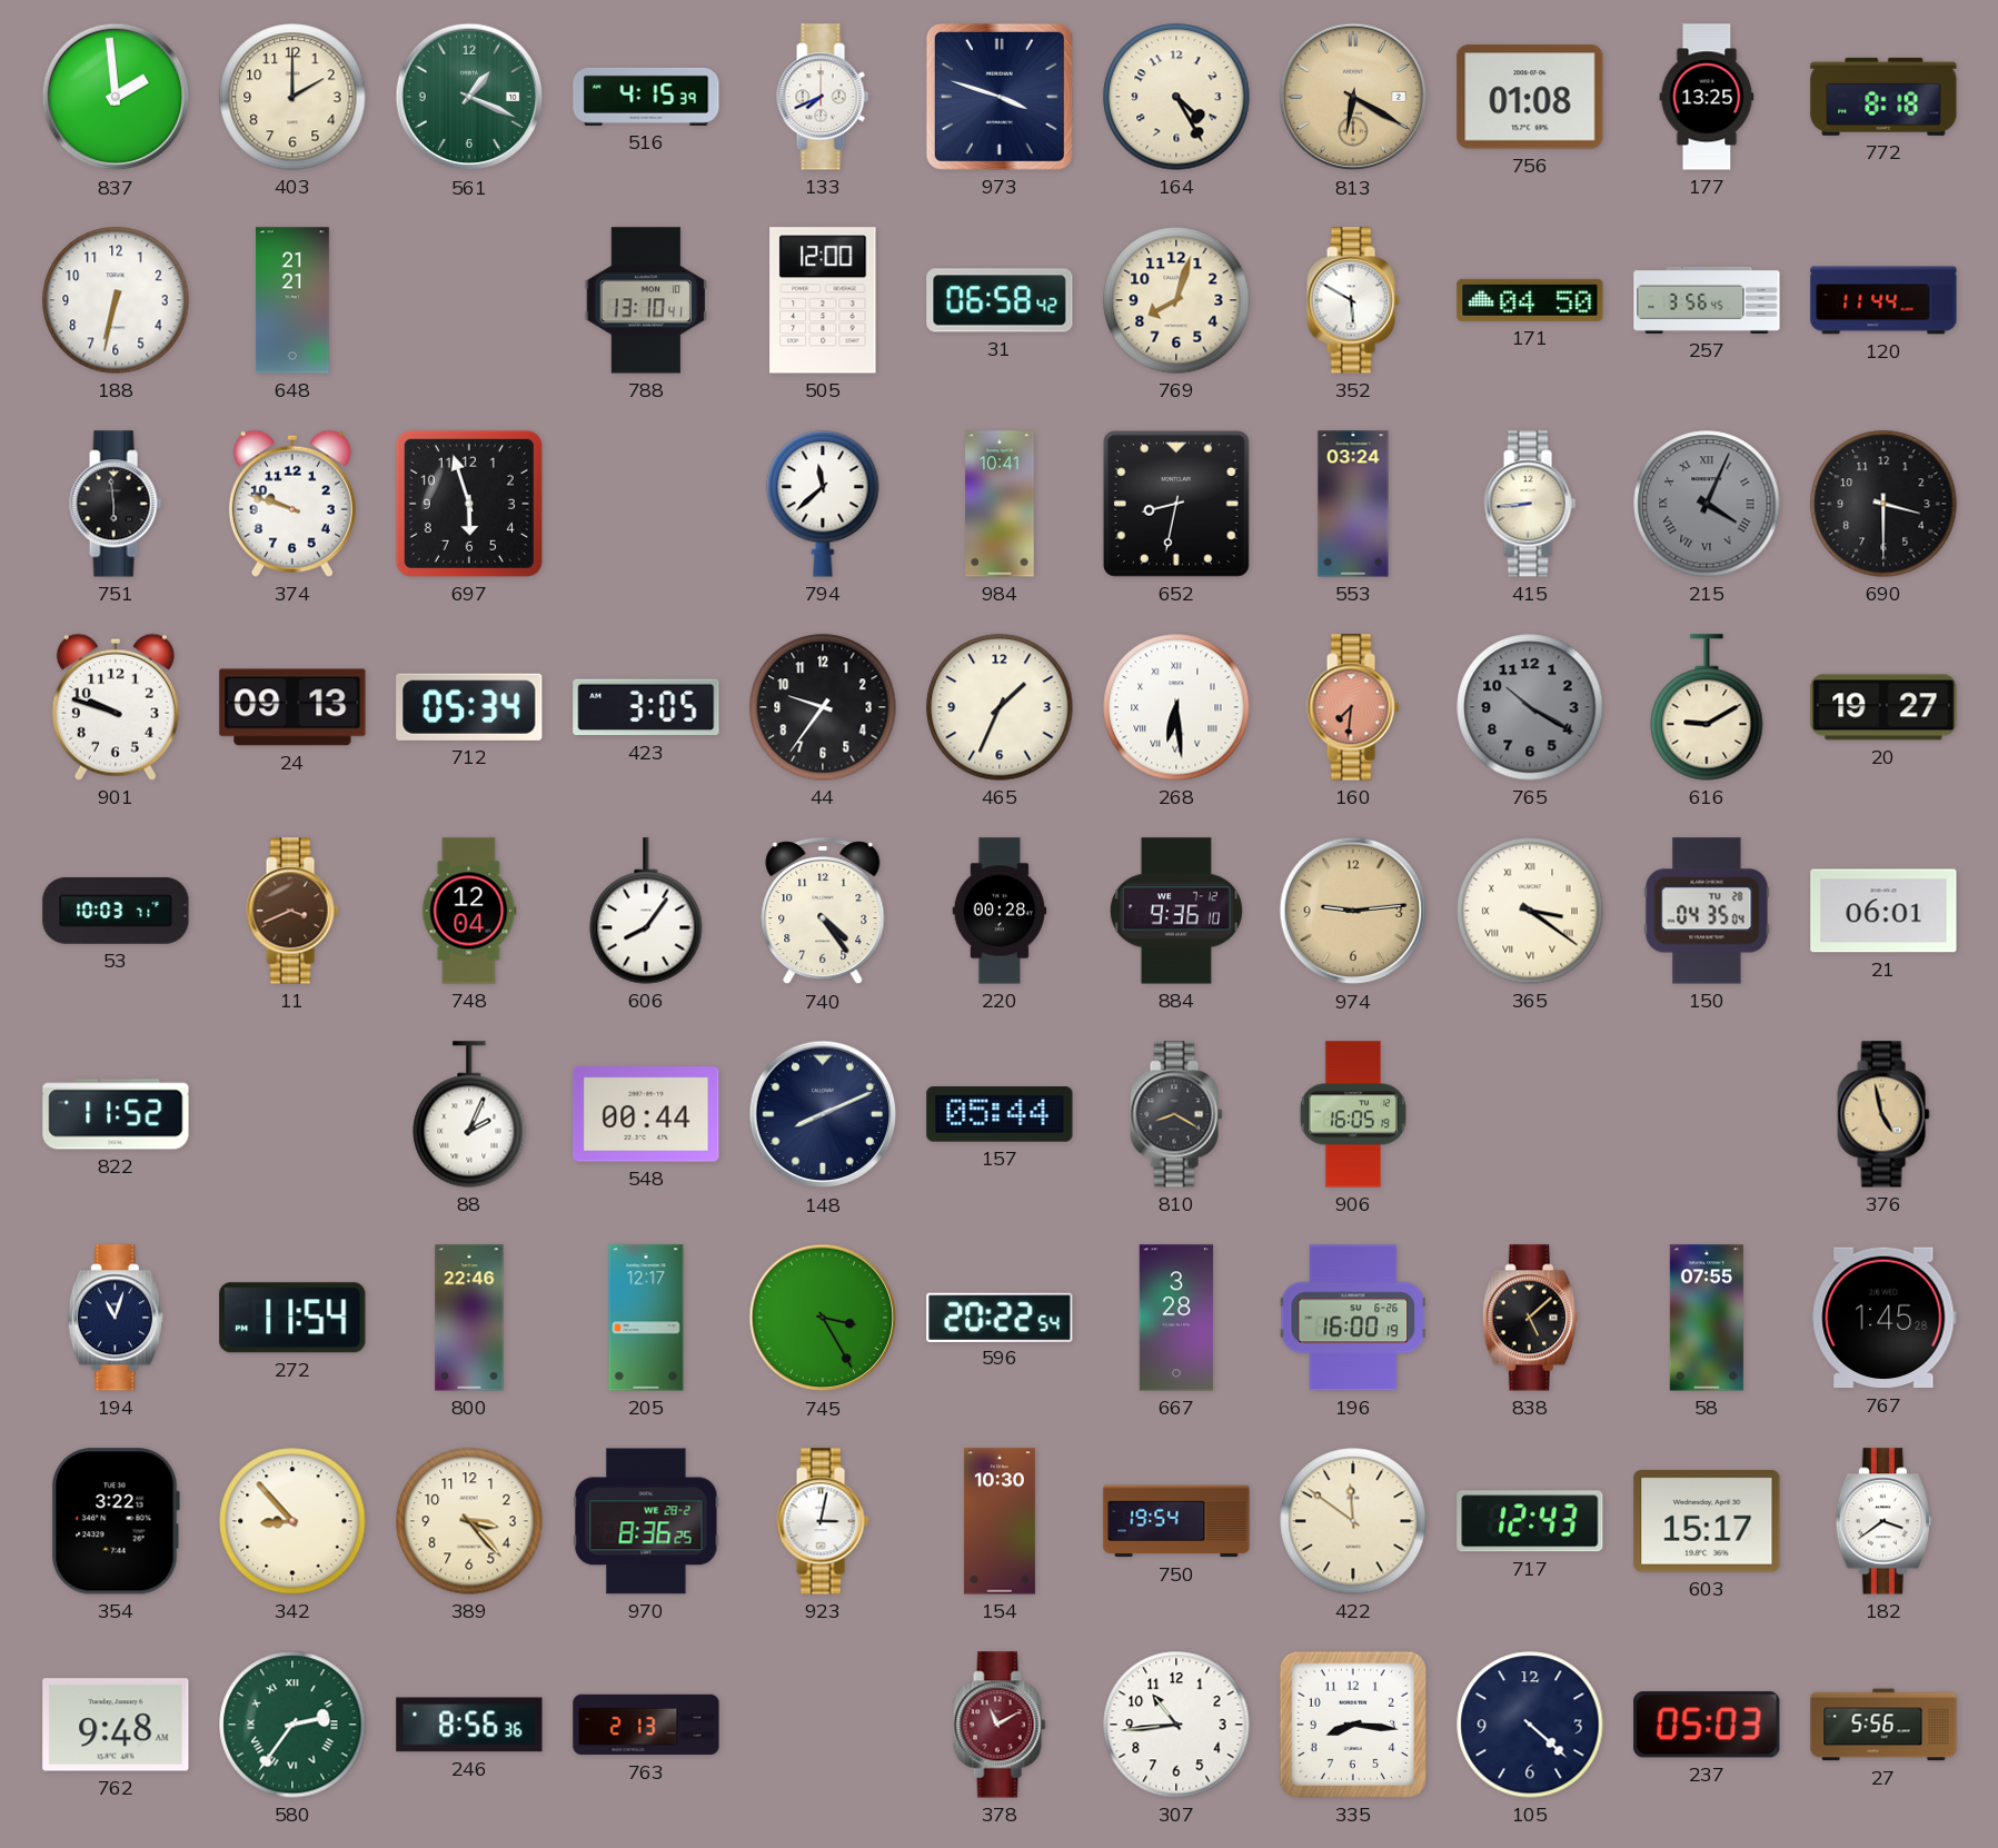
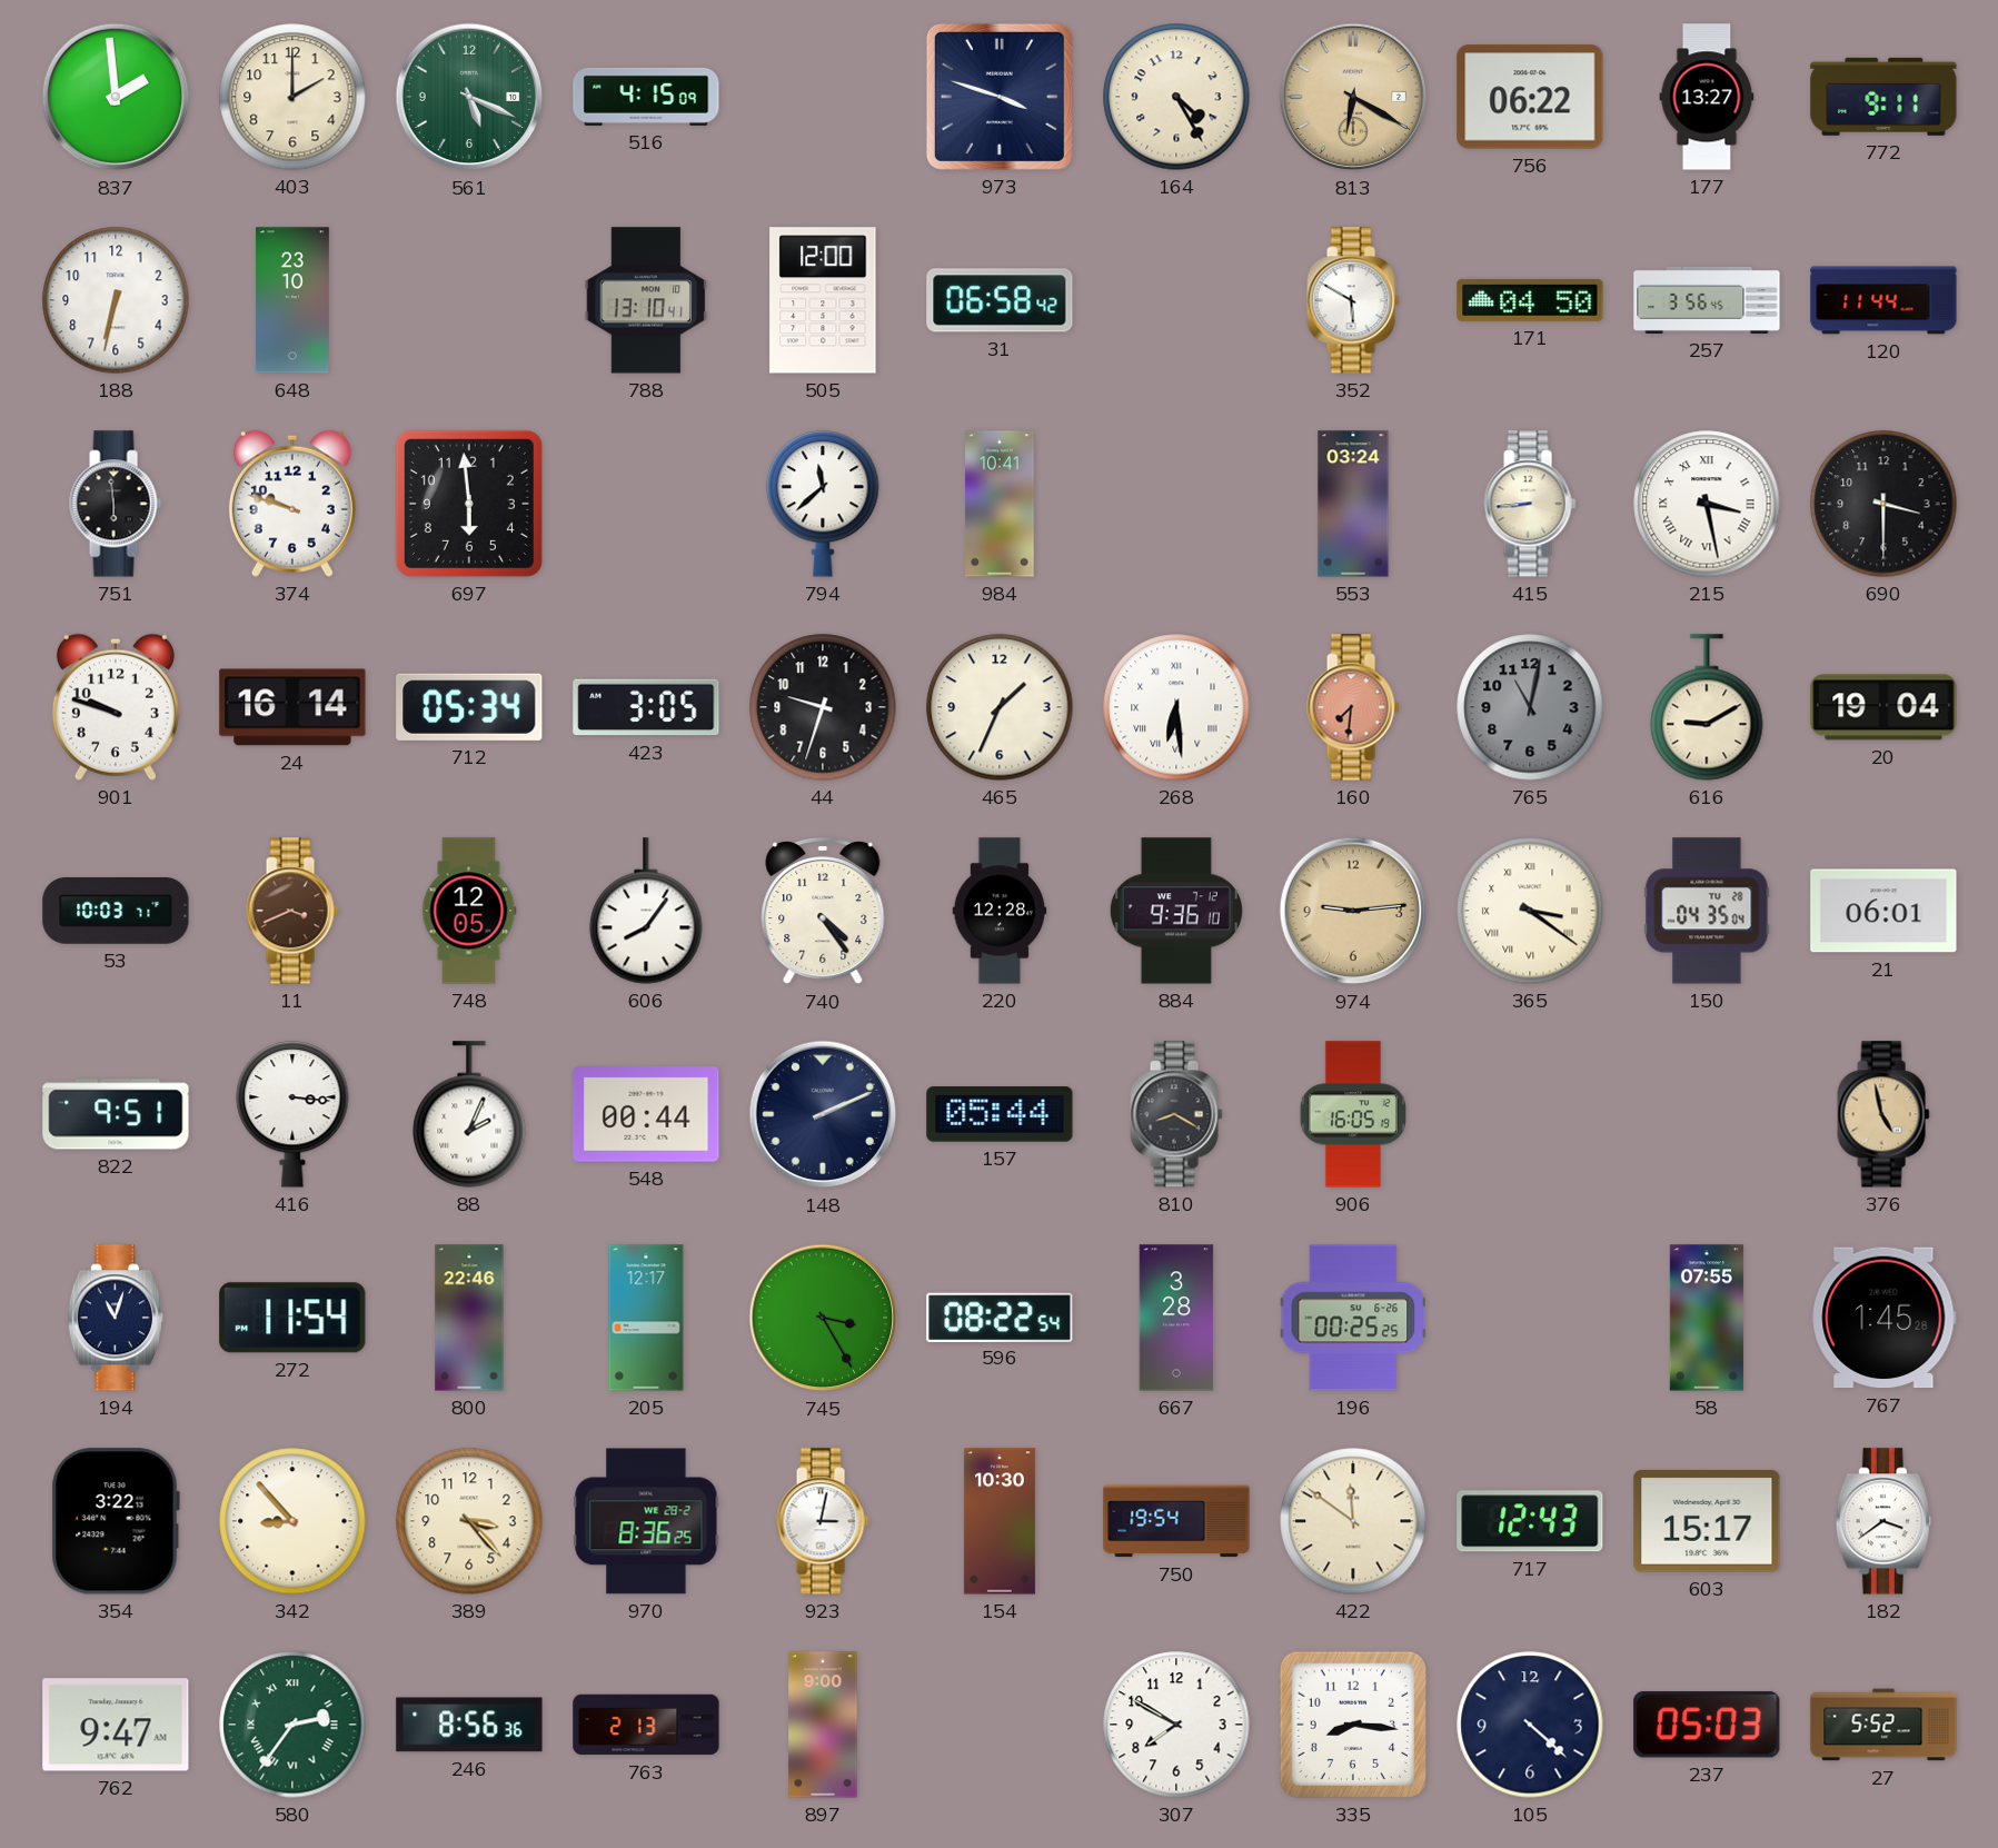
561: 1:19 -> 5:19
516: 4:15:39 -> 4:15:09
133: 7:41 -> none
756: 01:08 -> 06:22
177: 13:25 -> 13:27
772: 8:18 -> 9:11
648: 21:21 -> 23:10
769: 8:03 -> none
697: 5:57 -> 5:59
652: 8:32 -> none
215: 4:04 -> 3:28
215 dial: grey -> white
24: 09:13 -> 16:14
44: 9:36 -> 9:33
765: 10:20 -> 11:02
20: 19:27 -> 19:04
748: 12:04 -> 12:05
220: 00:28 -> 12:28
822: 11:52 -> 9:51
416: none -> 3:16
148: 8:11 -> 2:11
596: 20:22 -> 08:22
196: 16:00 -> 00:25
838: 5:08 -> none
762: 9:48 -> 9:47
897: none -> 9:00
378: 11:10 -> none
307: 10:44 -> 7:50
27: 5:56 -> 5:52
